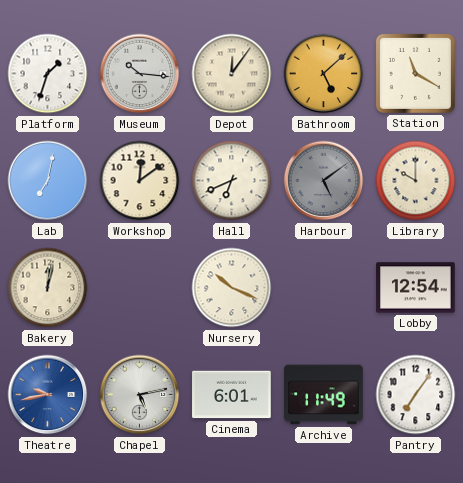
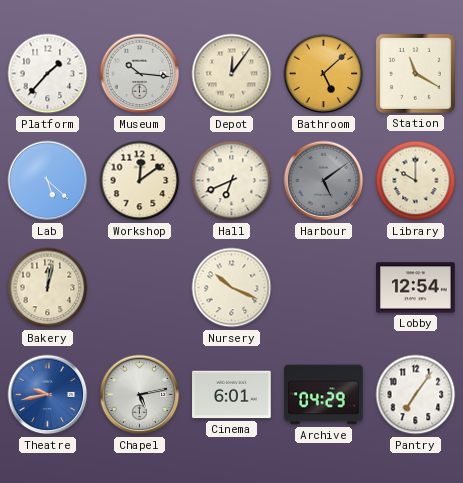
Platform: 1:33 -> 1:37
Lab: 7:02 -> 5:22
Archive: 11:49 -> 04:29
